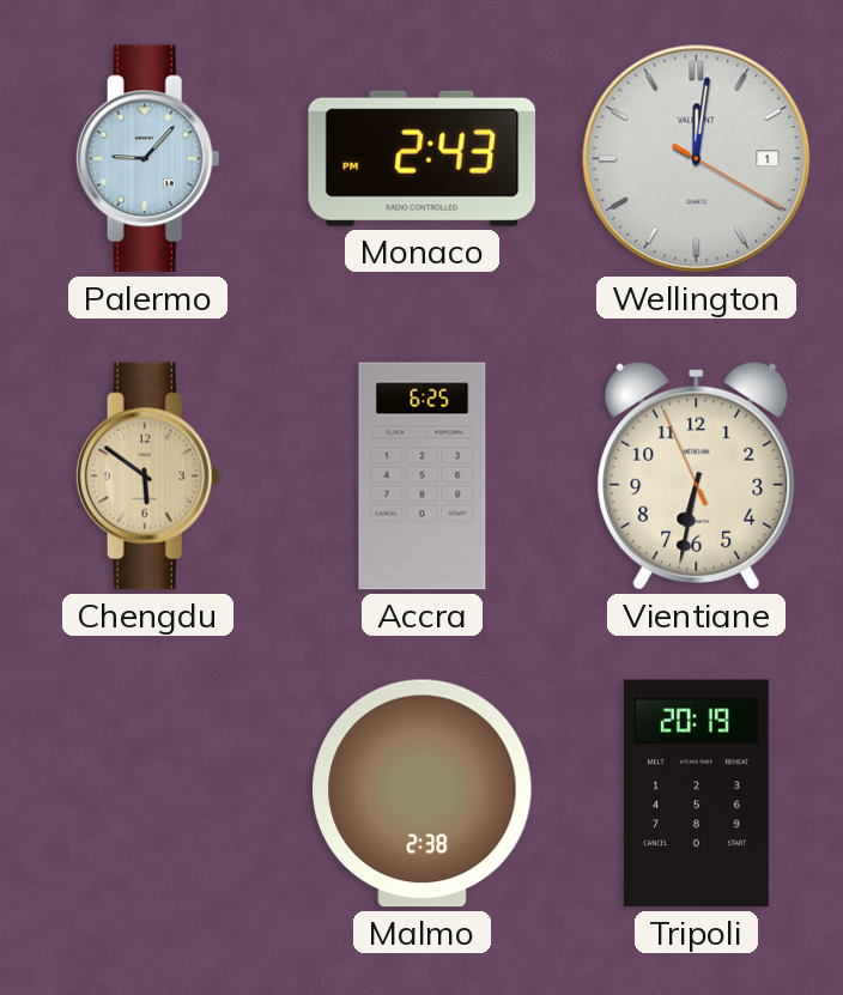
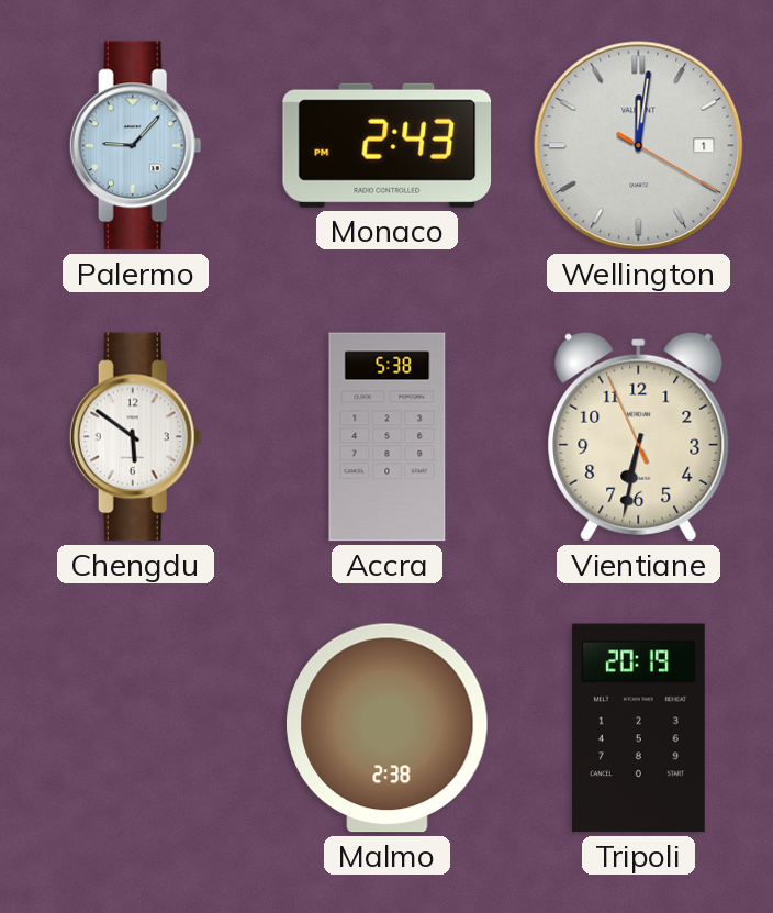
Chengdu dial: champagne -> white
Accra: 6:25 -> 5:38
